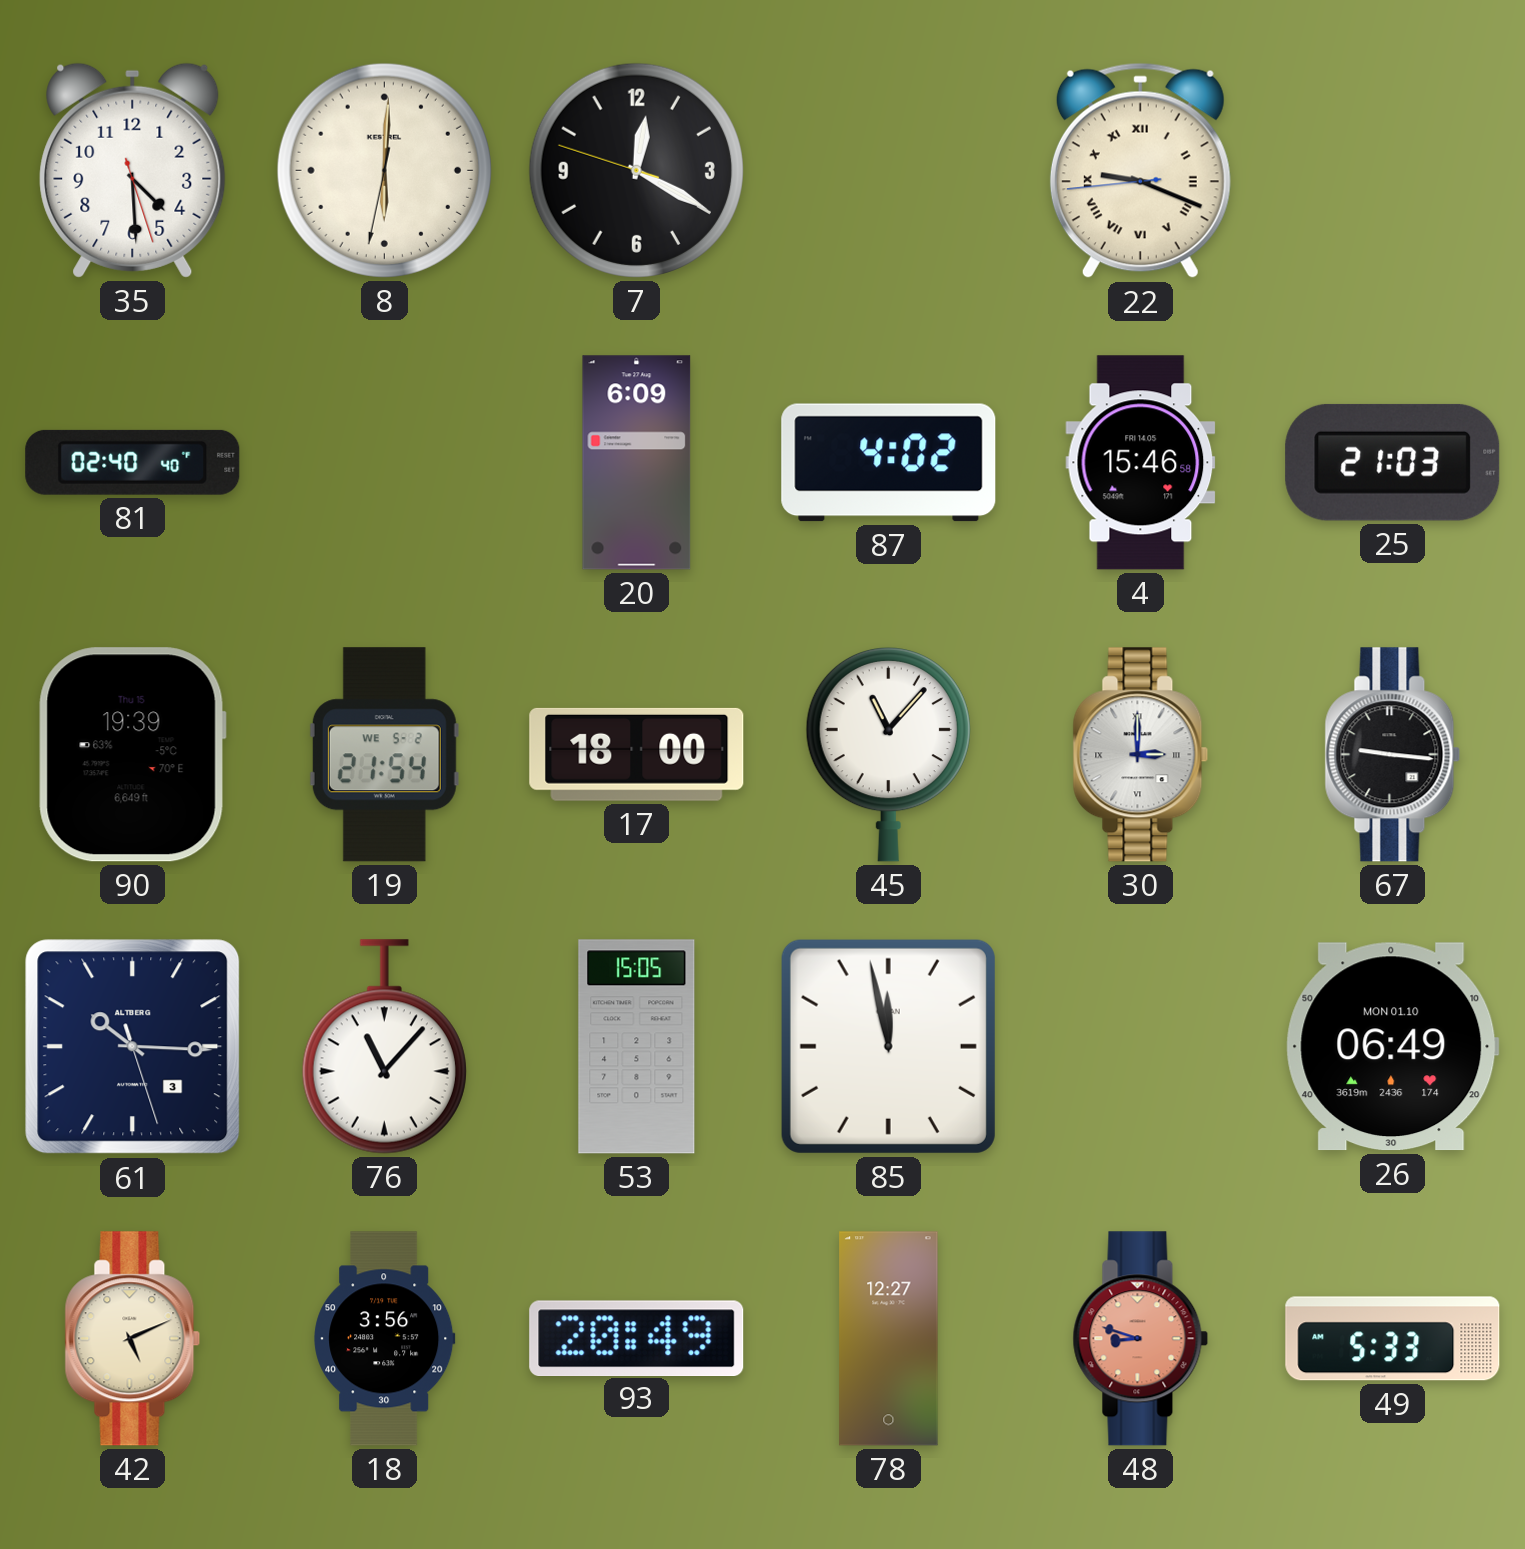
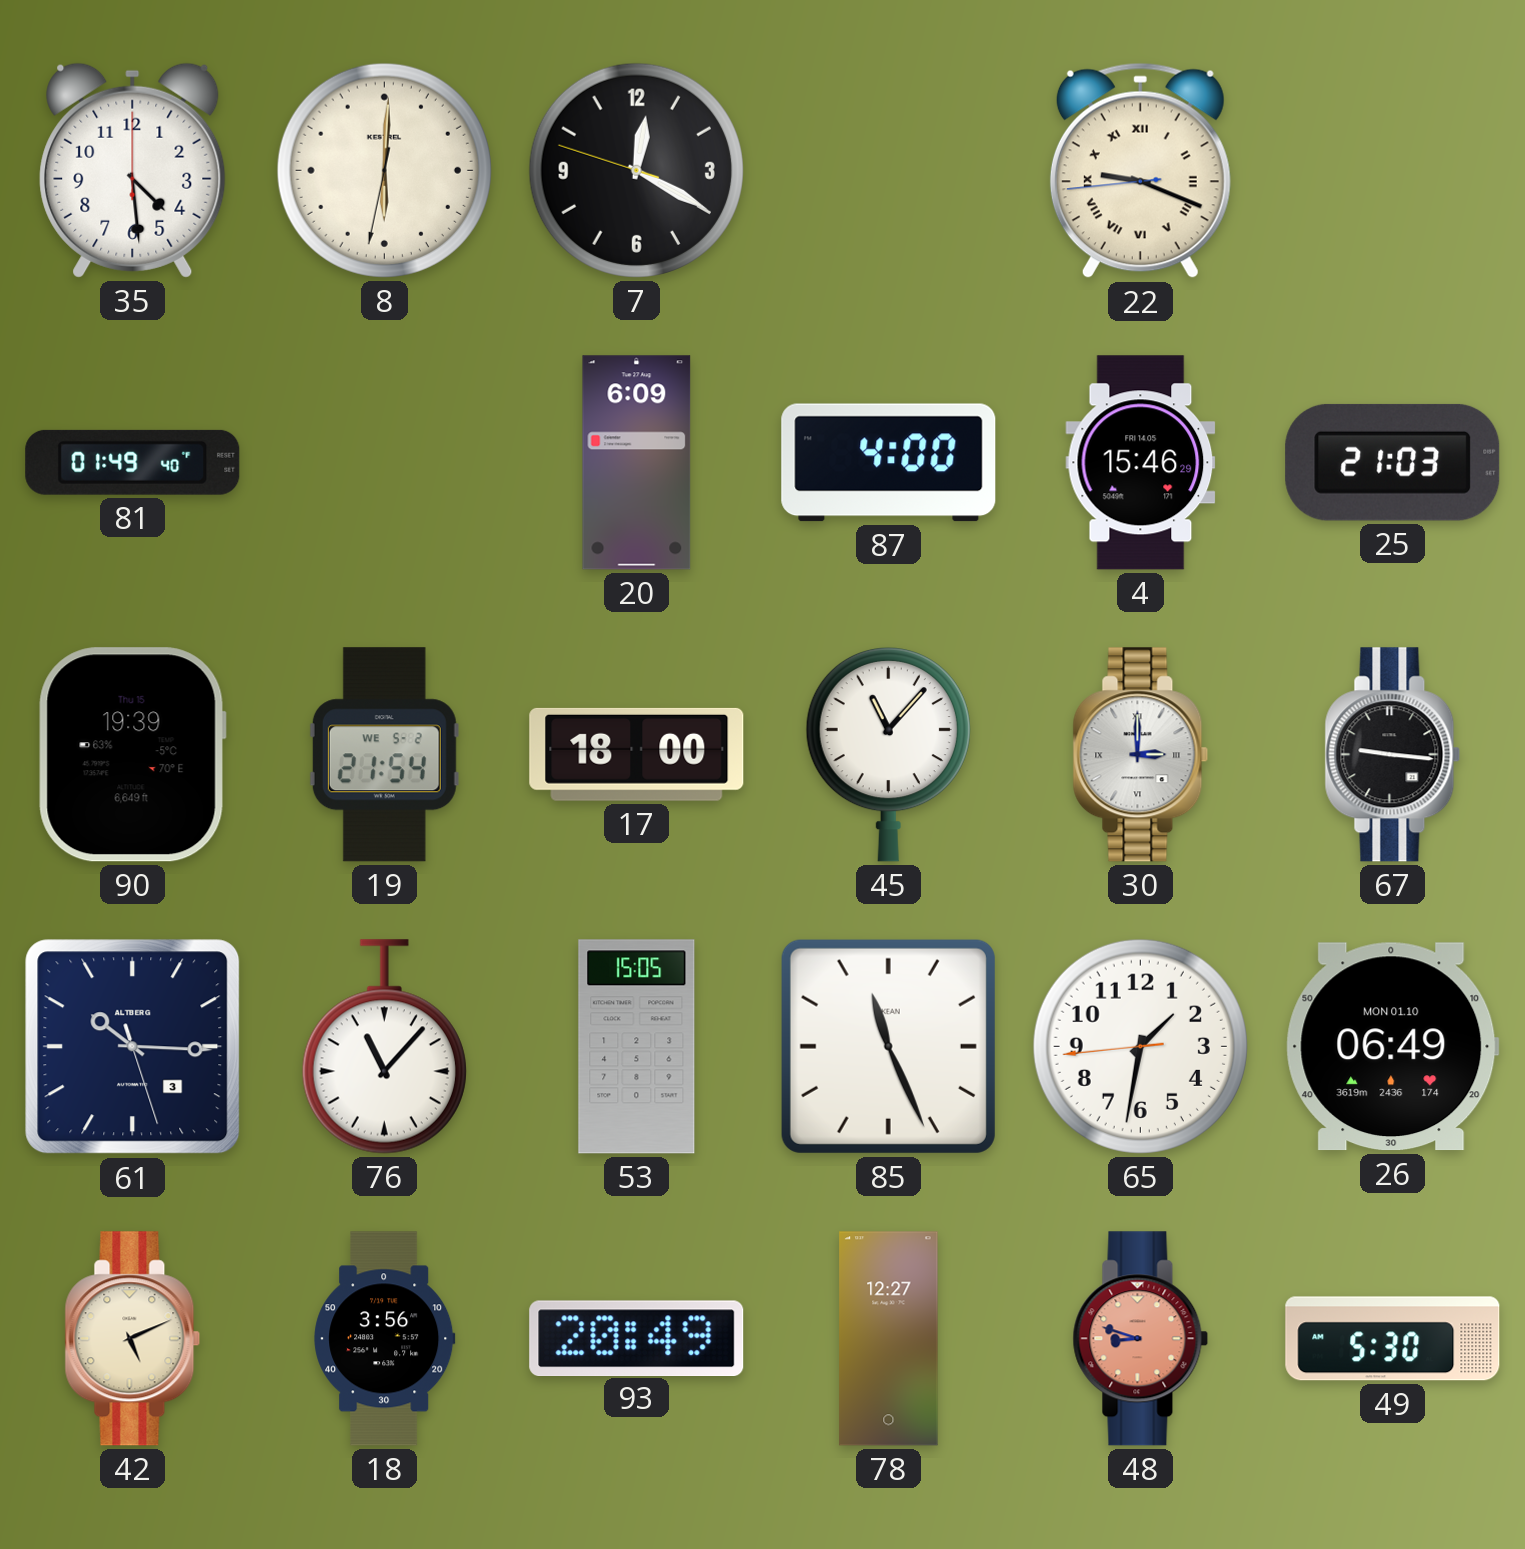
35: 4:29:27 -> 4:29:00
81: 02:40 -> 01:49
87: 4:02 -> 4:00
4: 15:46:58 -> 15:46:29
85: 11:58 -> 11:26
65: none -> 1:31
49: 5:33 -> 5:30
